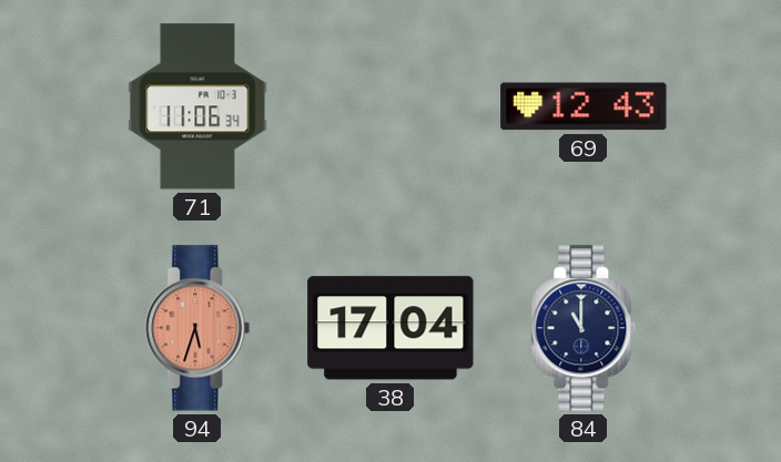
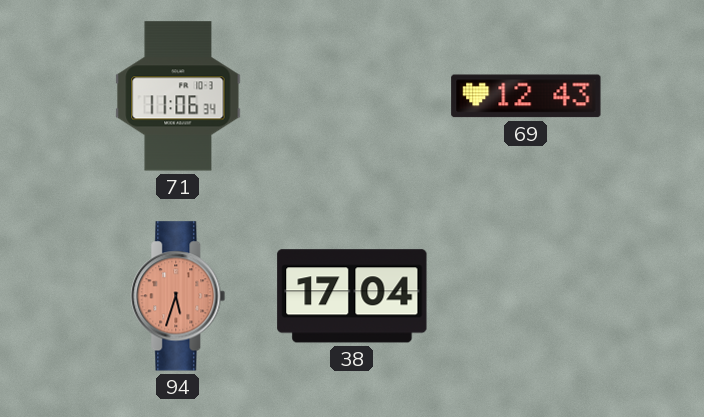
84: 11:00 -> none
